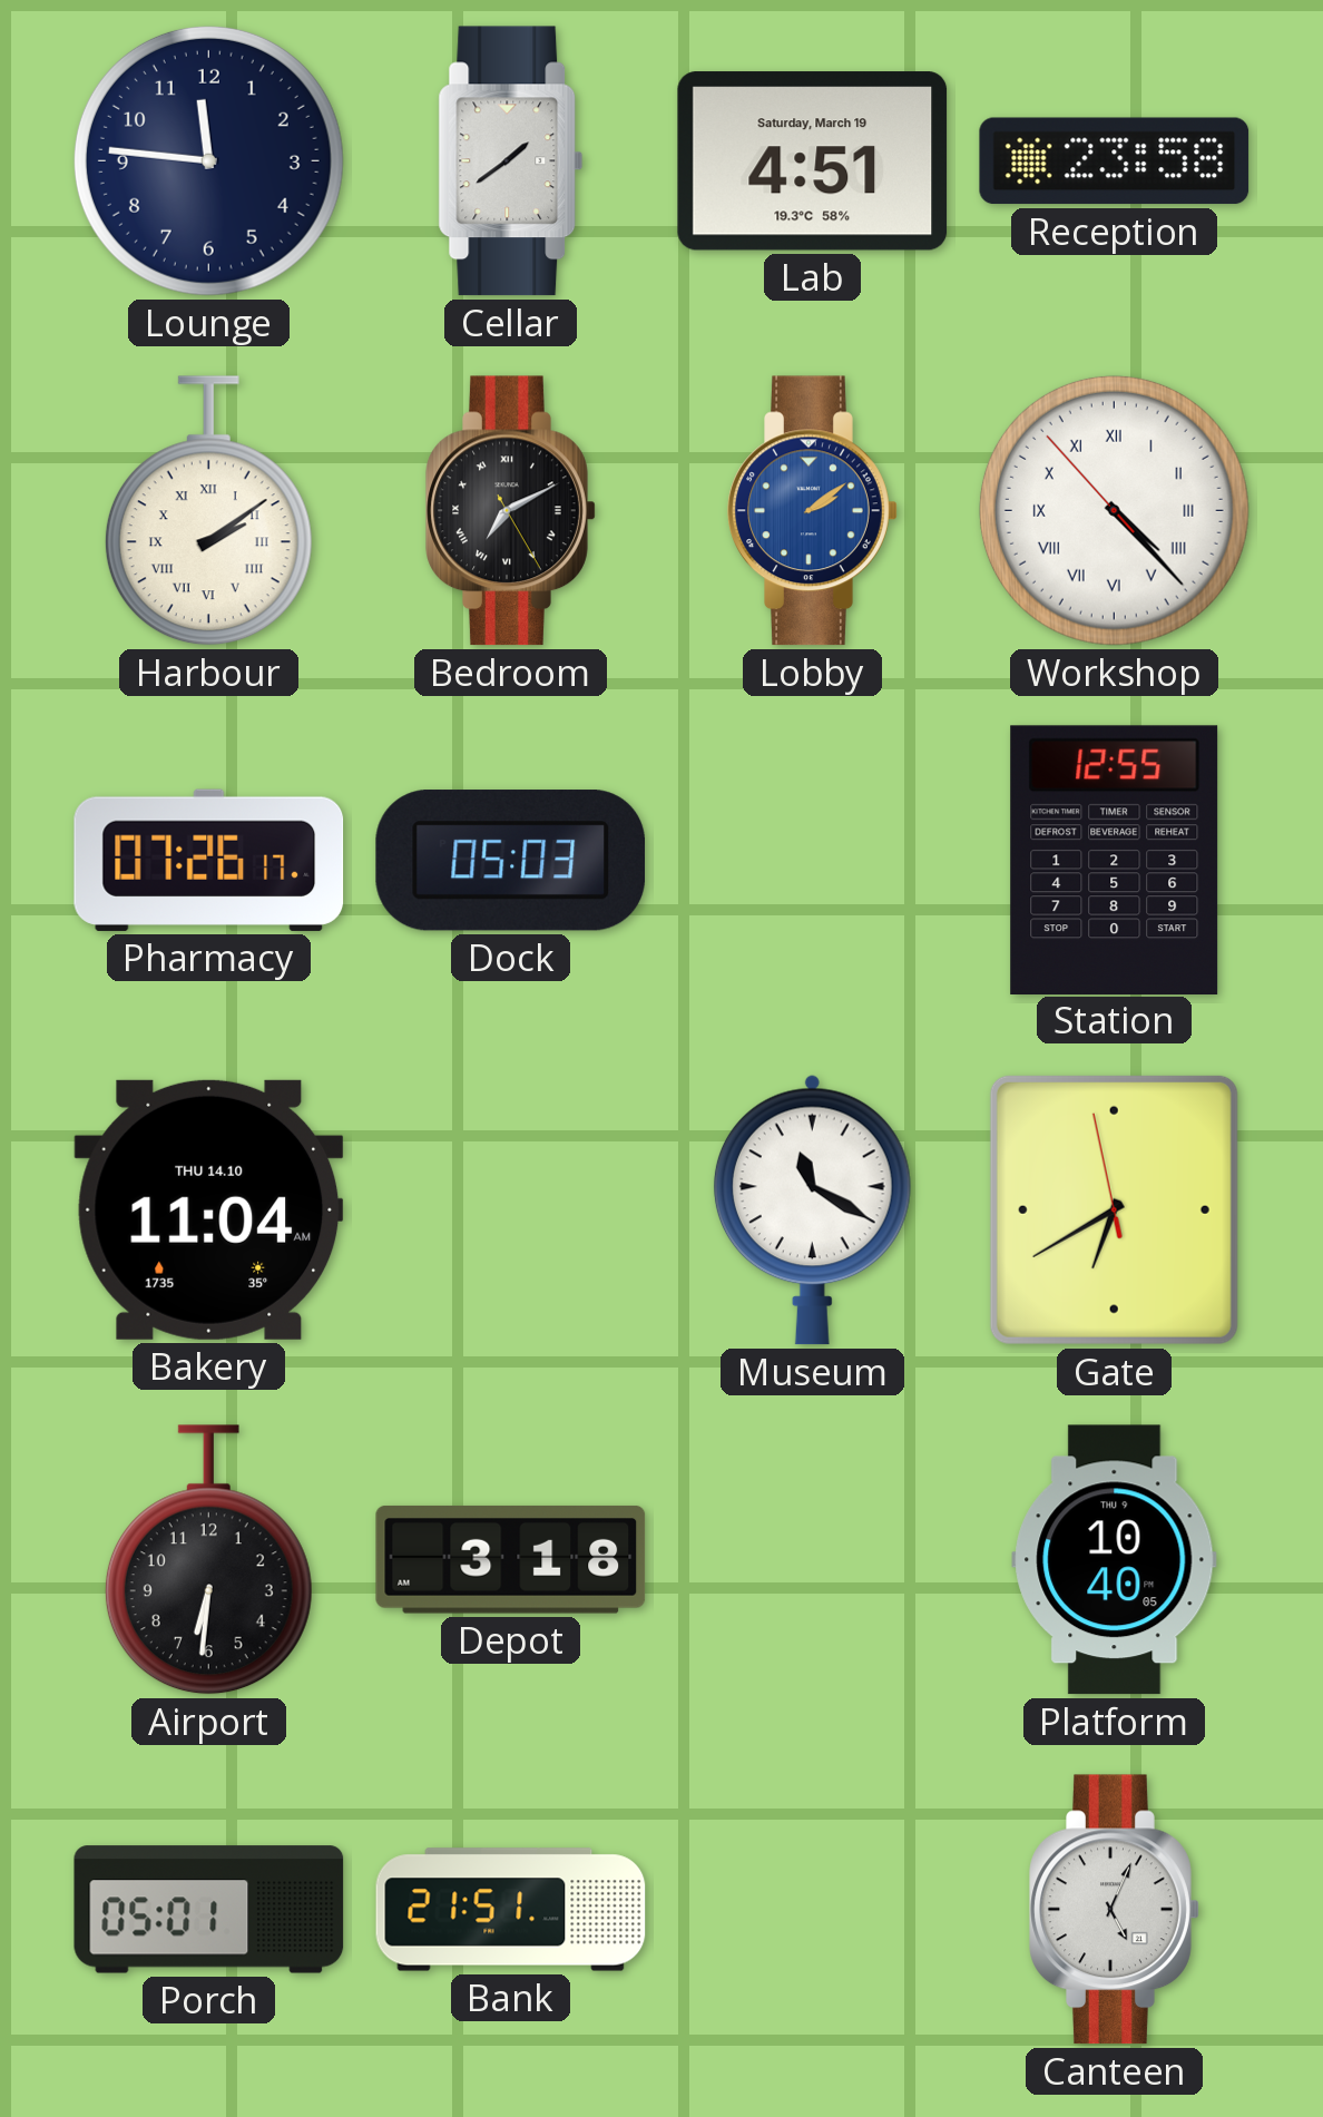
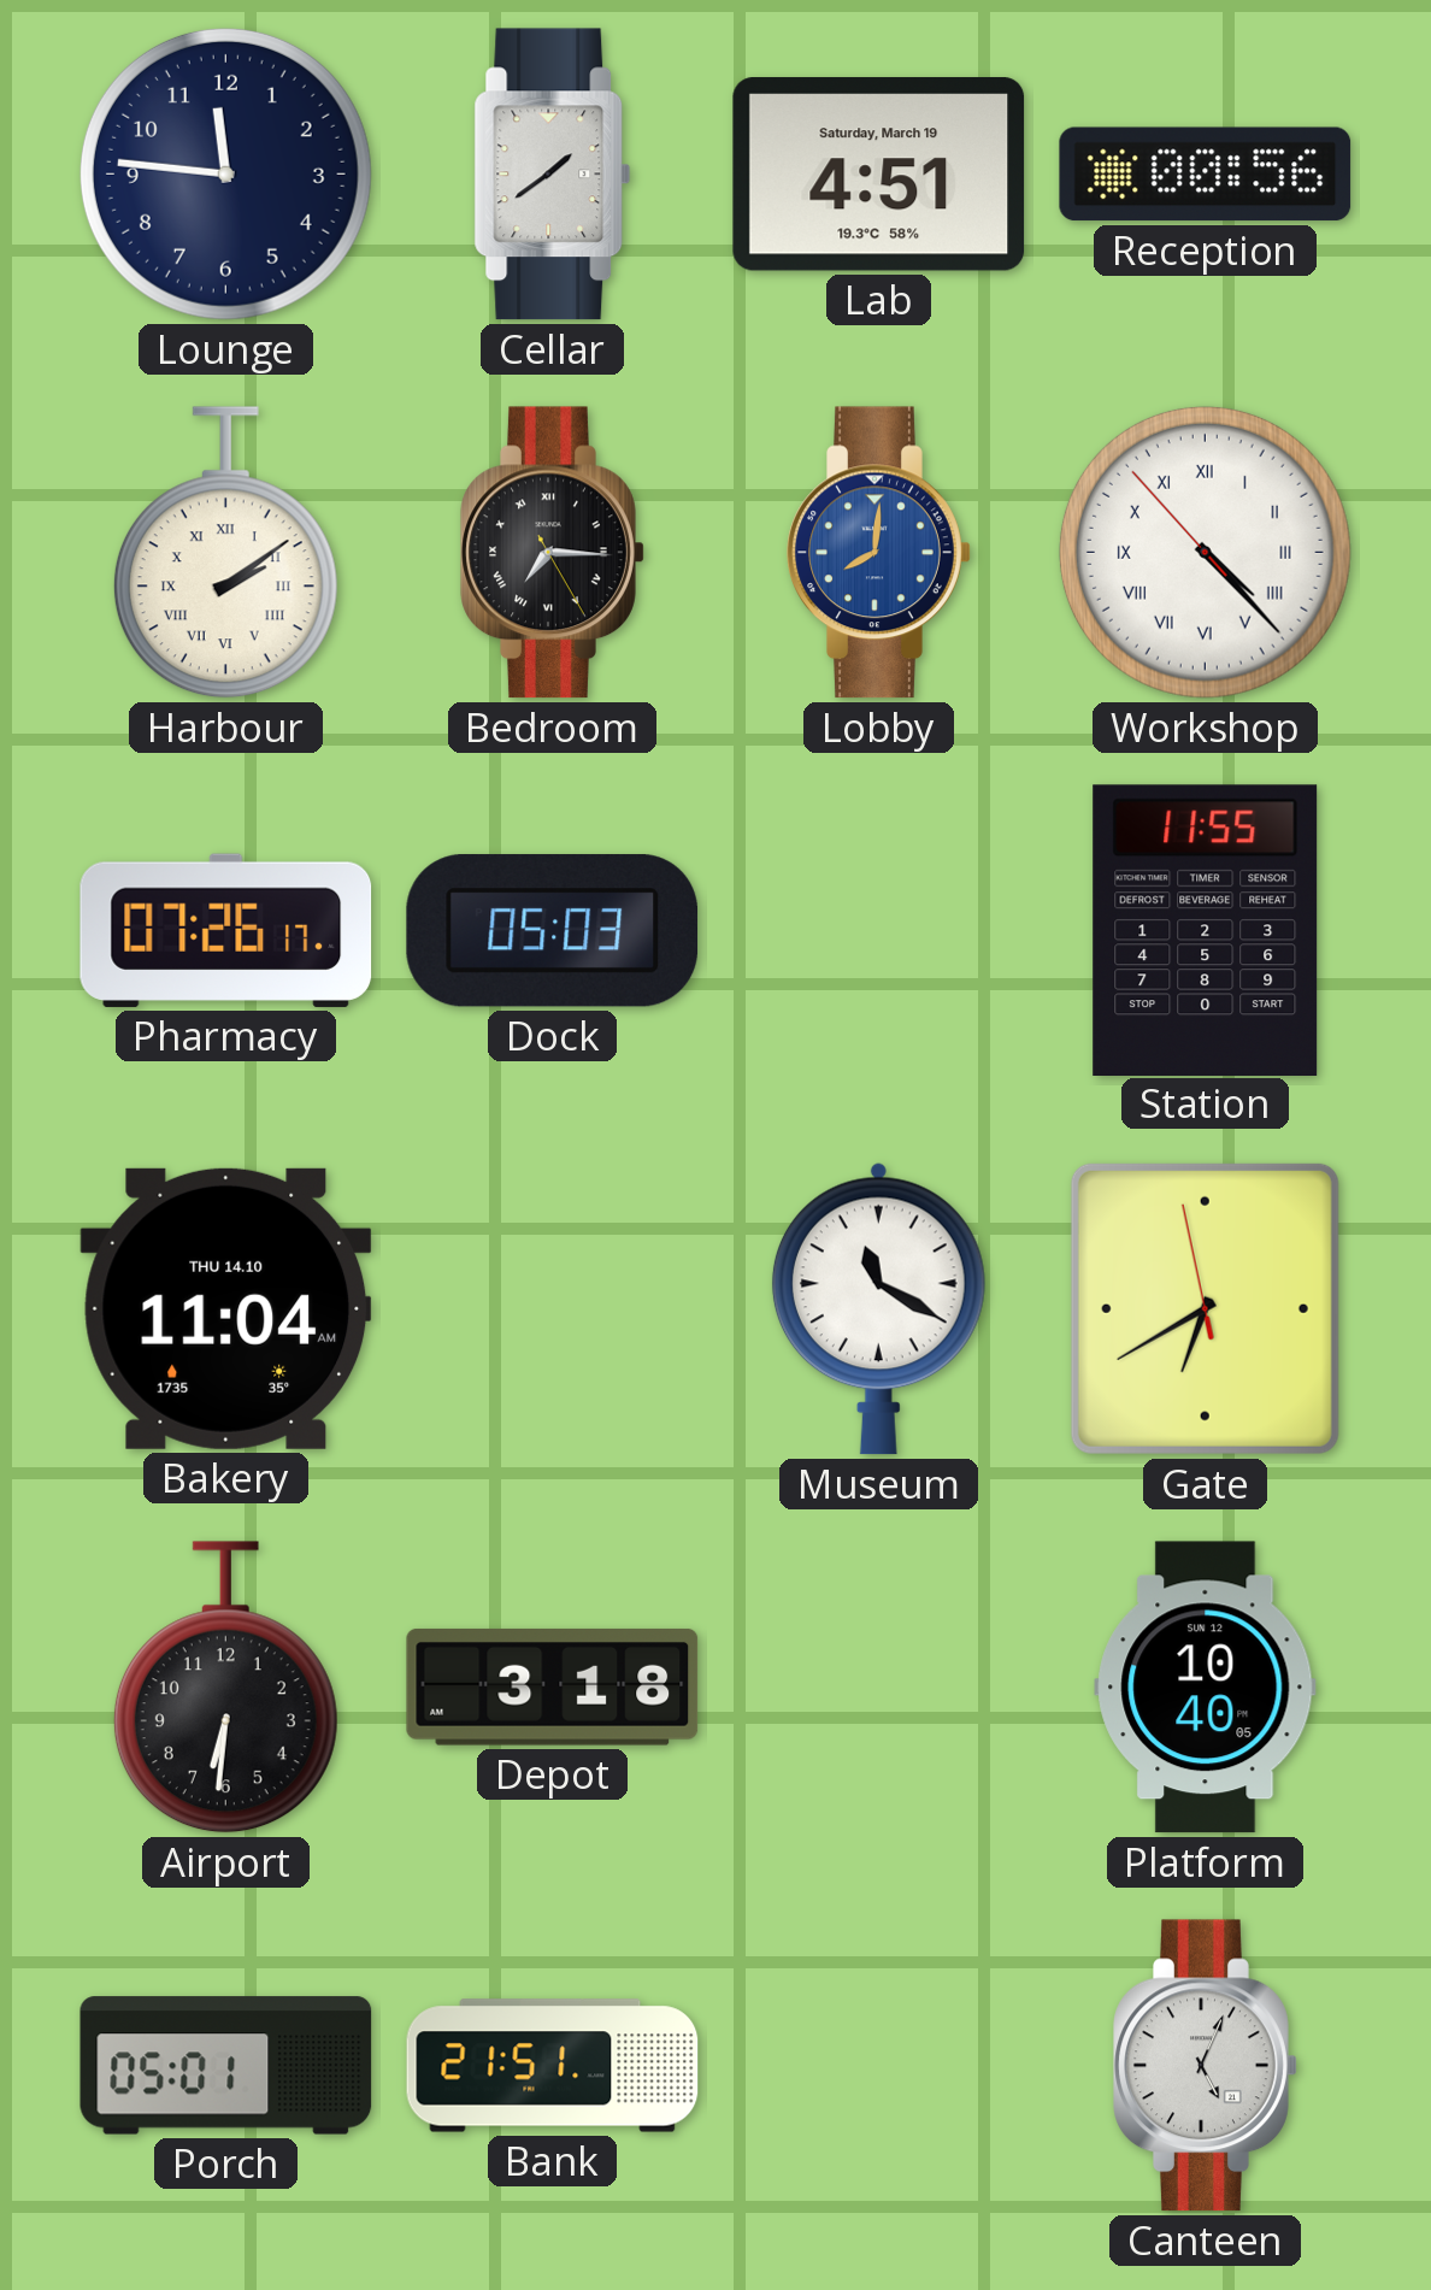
Reception: 23:58 -> 00:56
Bedroom: 7:10 -> 7:15
Lobby: 2:09 -> 8:01
Station: 12:55 -> 11:55
Platform date: THU 9 -> SUN 12
